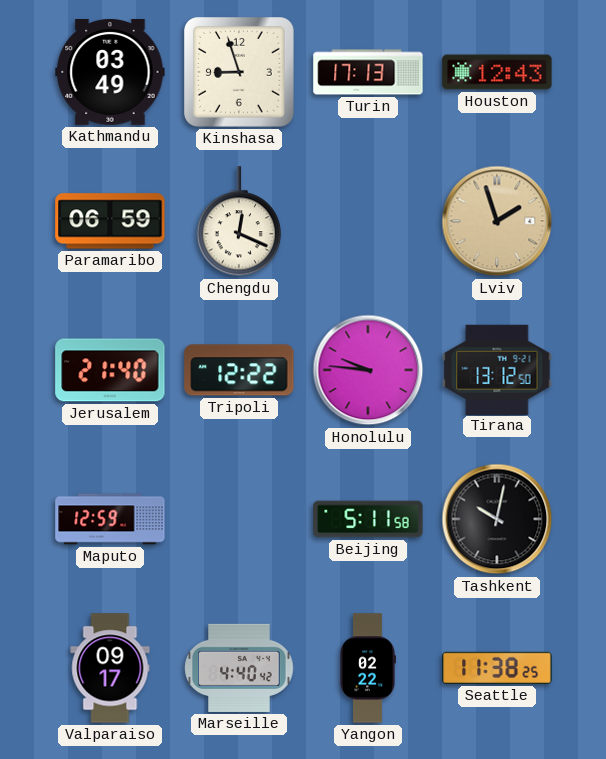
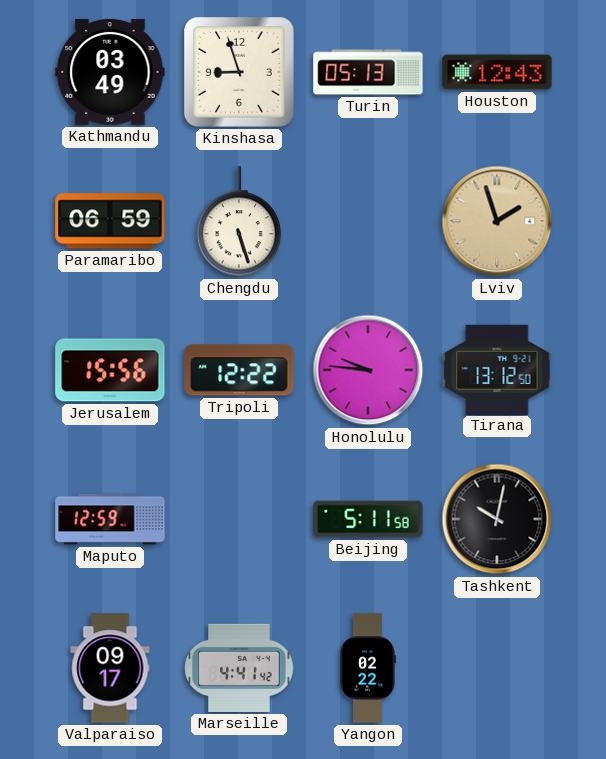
Turin: 17:13 -> 05:13
Chengdu: 12:19 -> 5:27
Jerusalem: 21:40 -> 15:56
Marseille: 4:40 -> 4:41
Seattle: 11:38 -> none
